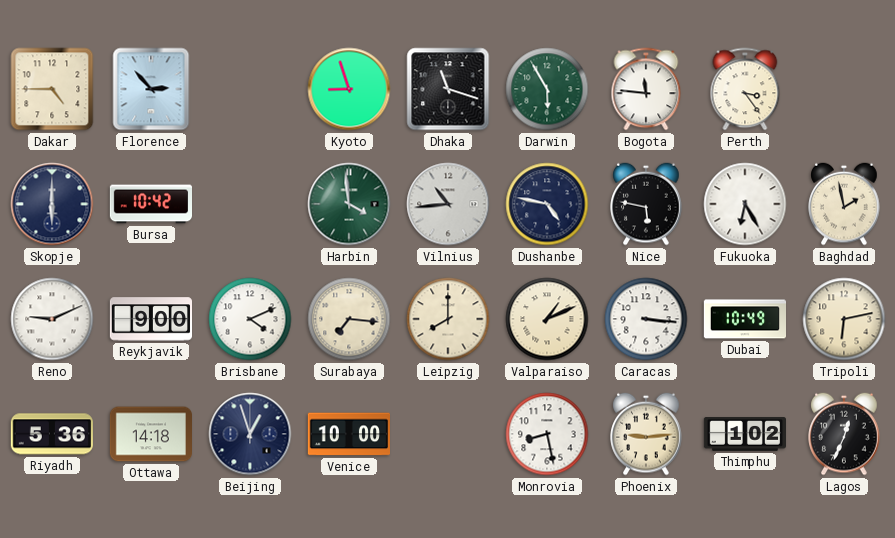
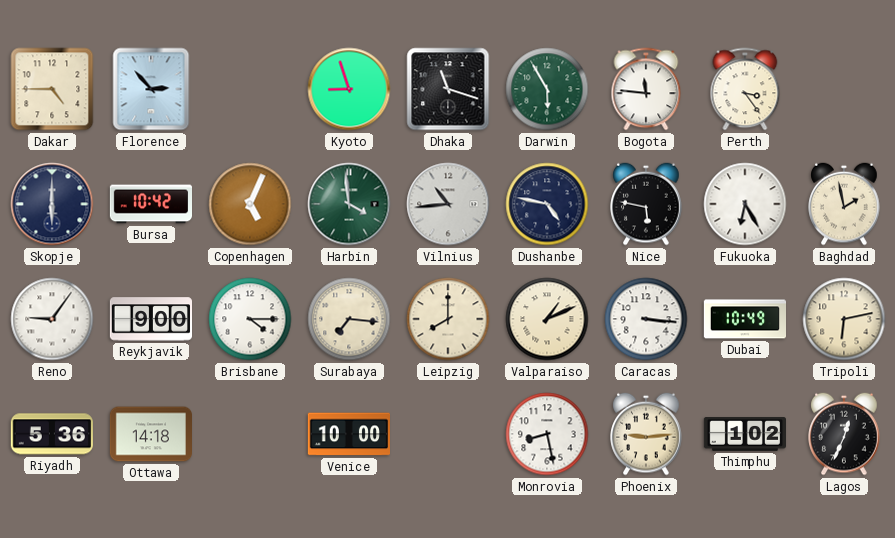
Copenhagen: none -> 5:04
Reno: 9:11 -> 9:06
Brisbane: 4:11 -> 4:15
Beijing: 12:57 -> none
